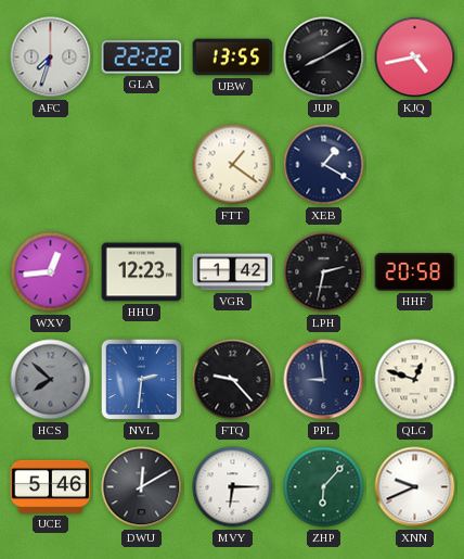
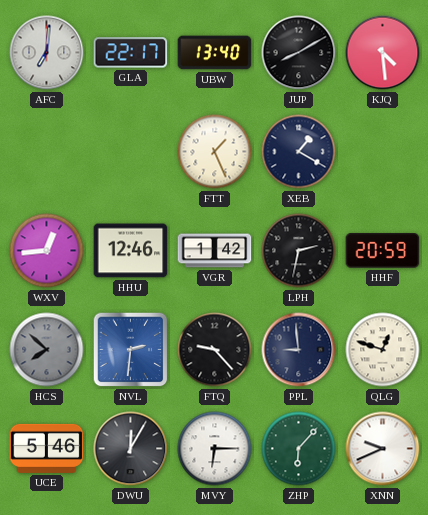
AFC: 7:33 -> 7:01
GLA: 22:22 -> 22:17
UBW: 13:55 -> 13:40
KJQ: 4:43 -> 4:29
FTT: 1:21 -> 1:26
HHU: 12:23 -> 12:46
HHF: 20:58 -> 20:59
DWU: 12:10 -> 12:05
